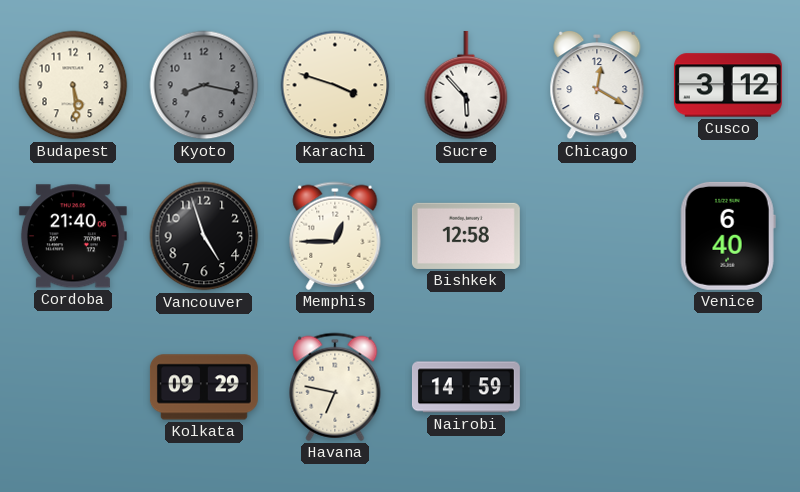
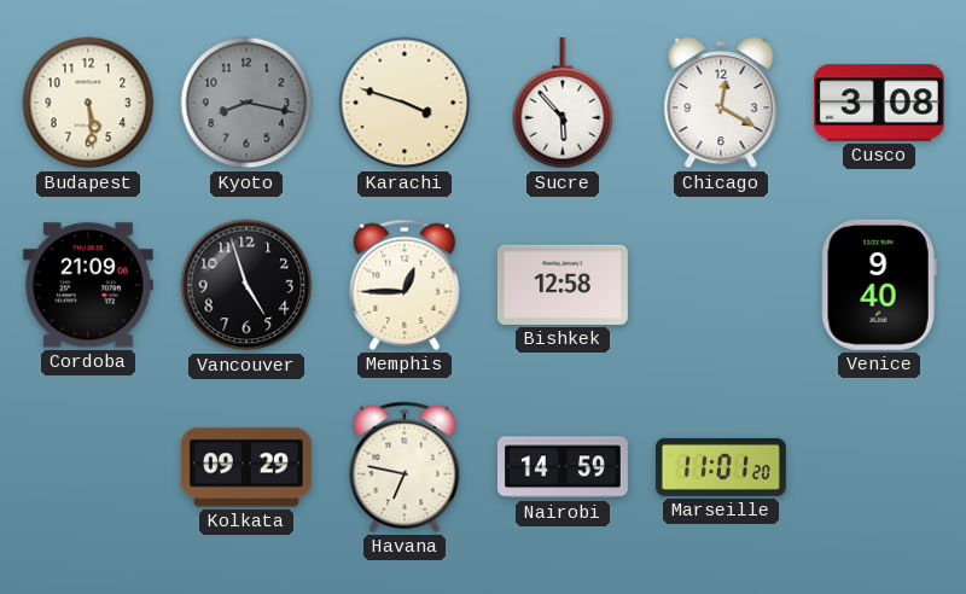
Cusco: 3:12 -> 3:08
Cordoba: 21:40 -> 21:09
Venice: 6:40 -> 9:40
Marseille: none -> 11:01
